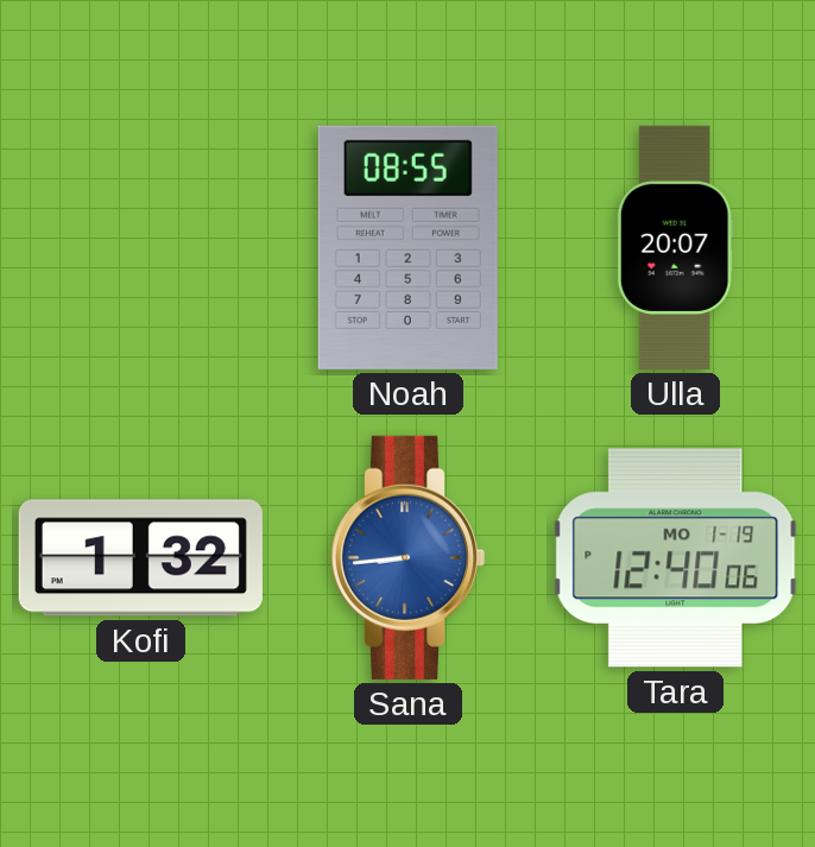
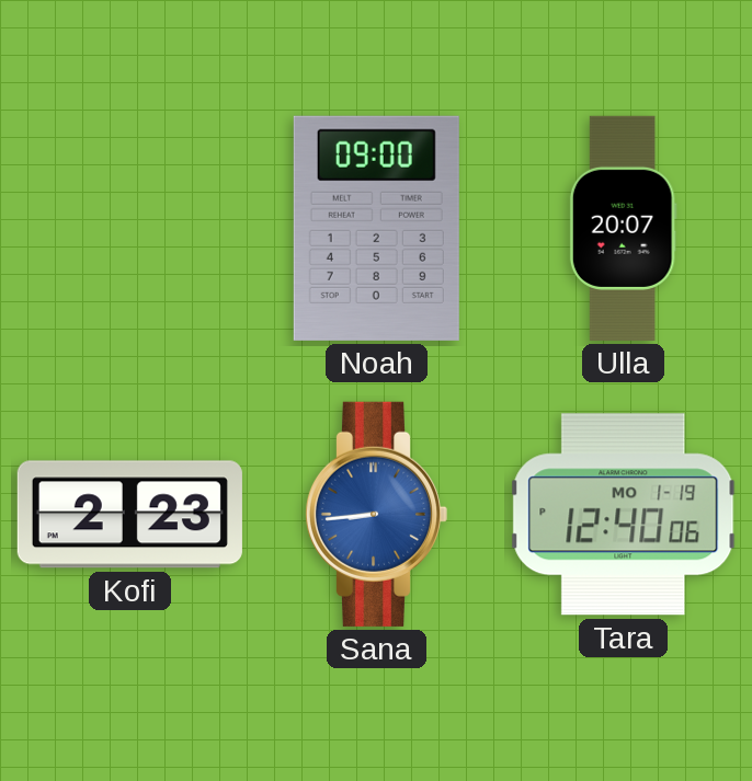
Noah: 08:55 -> 09:00
Kofi: 1:32 -> 2:23
